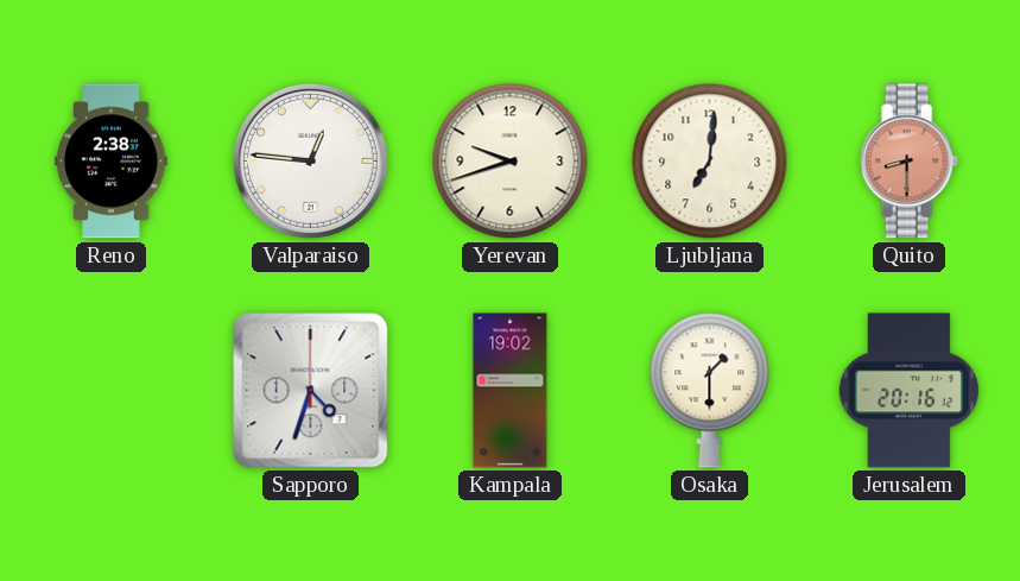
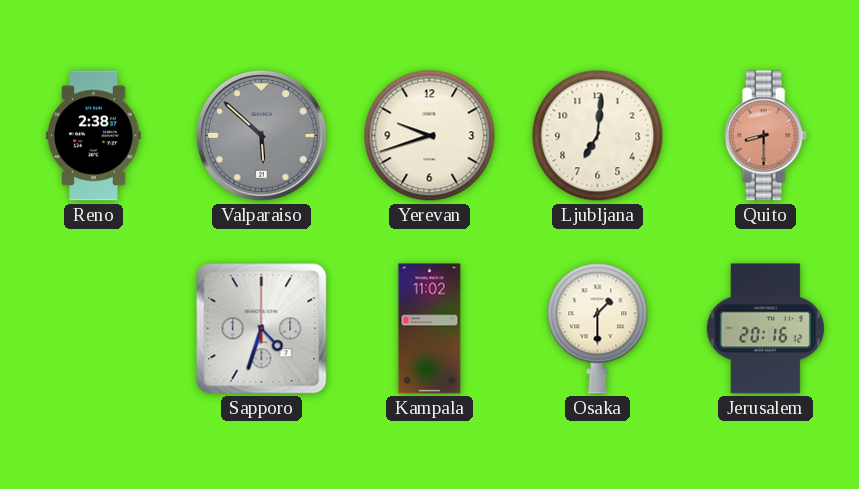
Valparaiso: 12:46 -> 5:52
Valparaiso dial: white -> grey
Kampala: 19:02 -> 11:02
